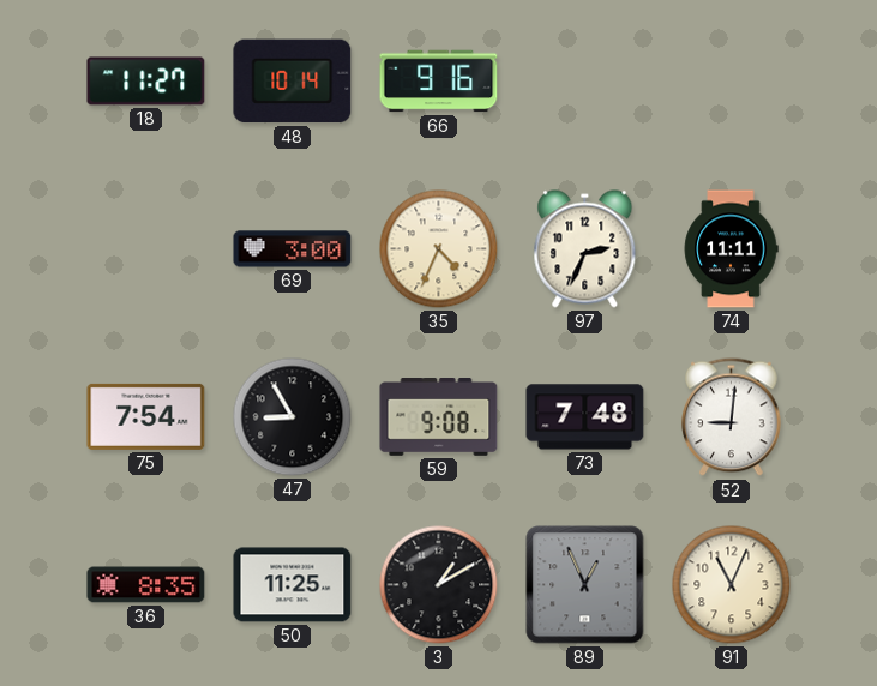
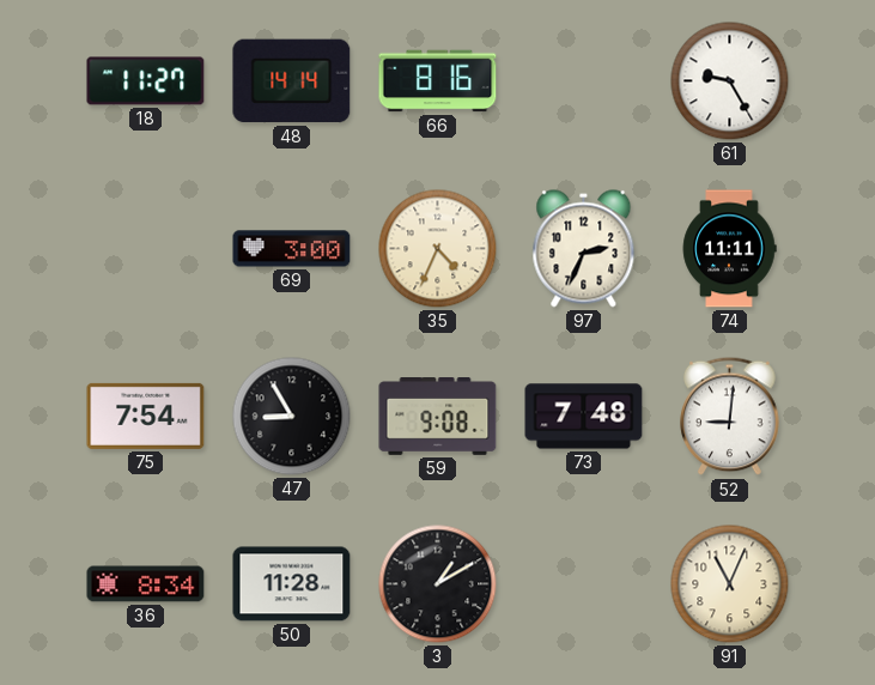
48: 10:14 -> 14:14
66: 9:16 -> 8:16
61: none -> 9:25
36: 8:35 -> 8:34
50: 11:25 -> 11:28
89: 12:56 -> none
